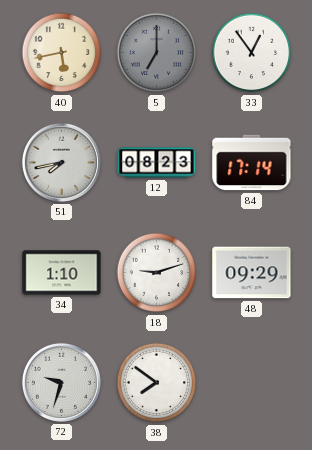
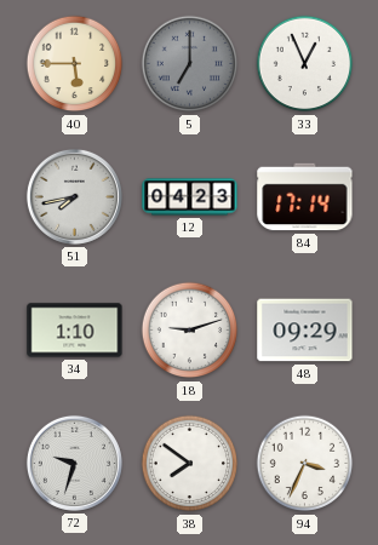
40: 5:43 -> 5:45
33: 12:54 -> 12:56
12: 08:23 -> 04:23
94: none -> 3:34
